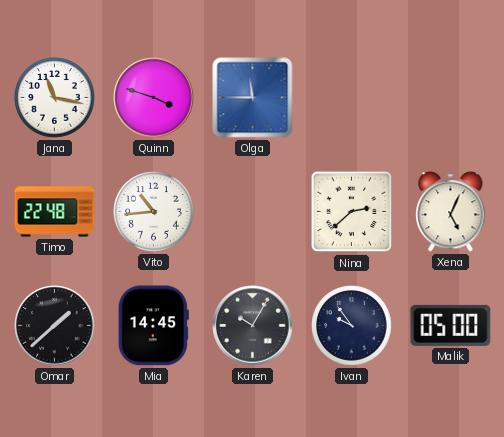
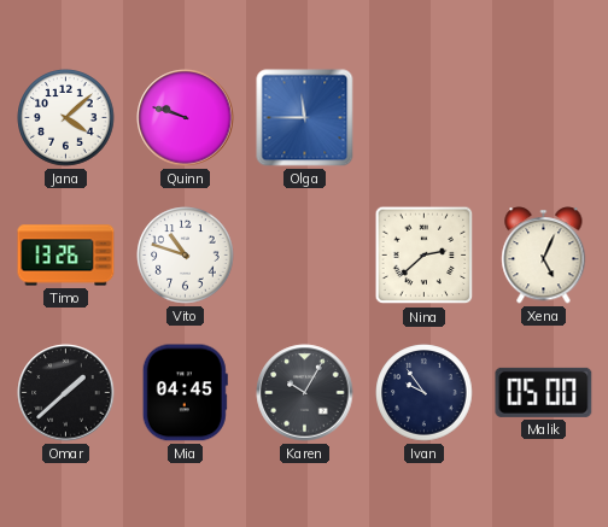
Jana: 11:17 -> 4:08
Quinn: 3:48 -> 9:48
Timo: 22:48 -> 13:26
Vito: 10:44 -> 10:48
Mia: 14:45 -> 04:45
